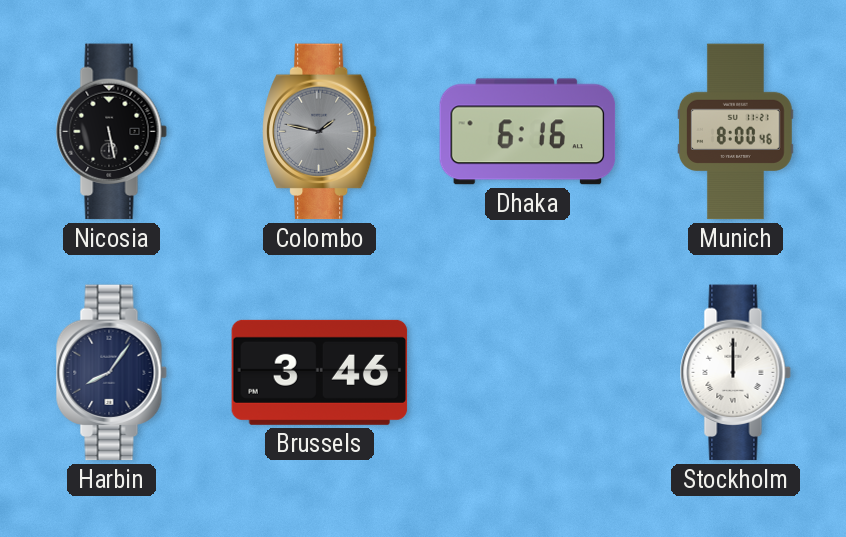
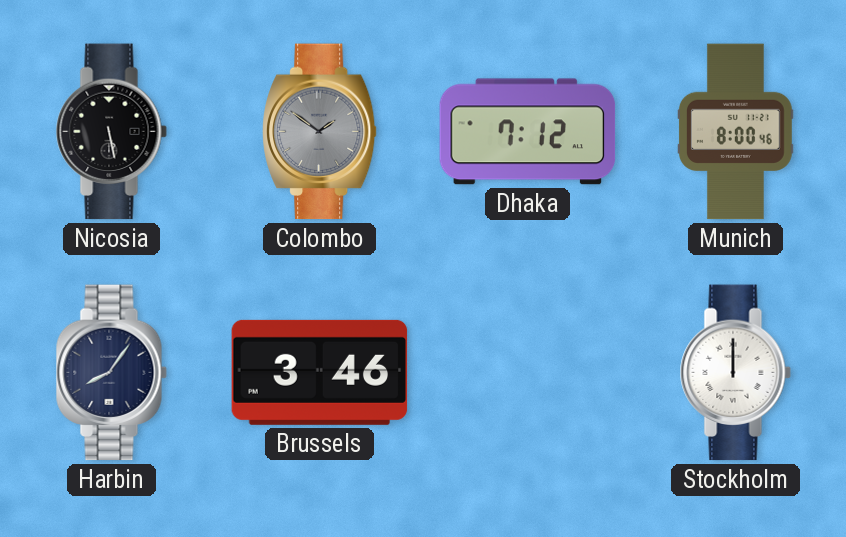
Colombo: 1:47 -> 1:51
Dhaka: 6:16 -> 7:12
